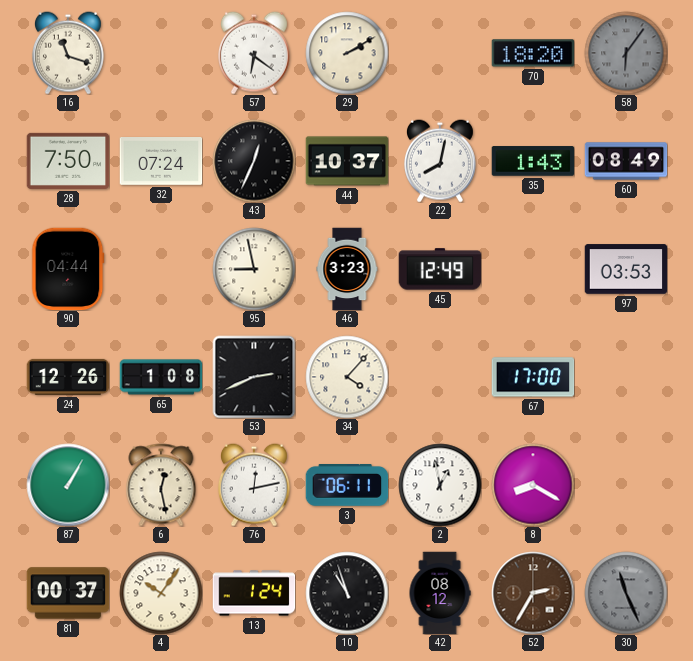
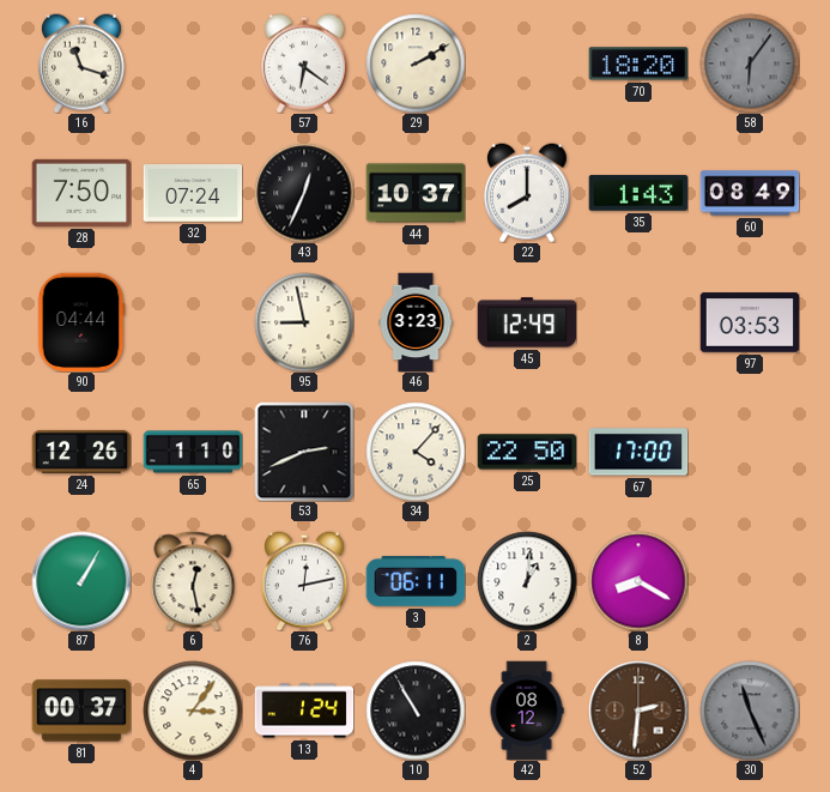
22: 8:02 -> 8:00
65: 1:08 -> 1:10
25: none -> 22:50
2: 12:58 -> 1:01
4: 10:06 -> 3:06
10: 10:57 -> 10:55
52: 2:35 -> 2:31
